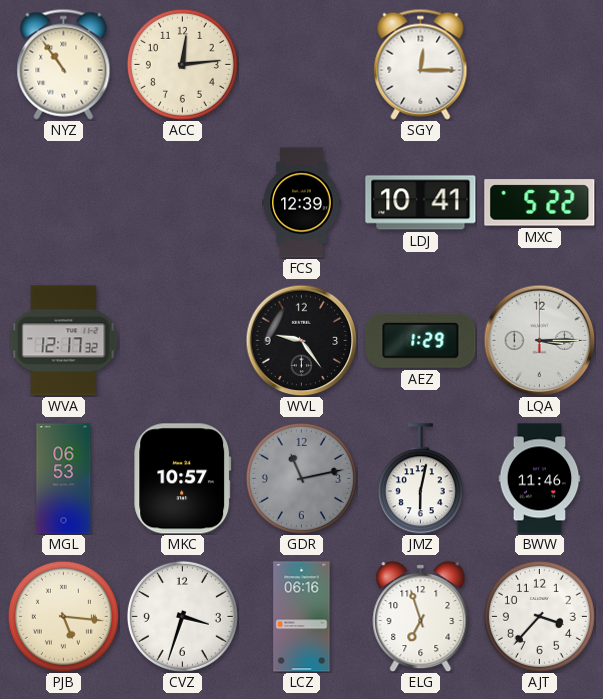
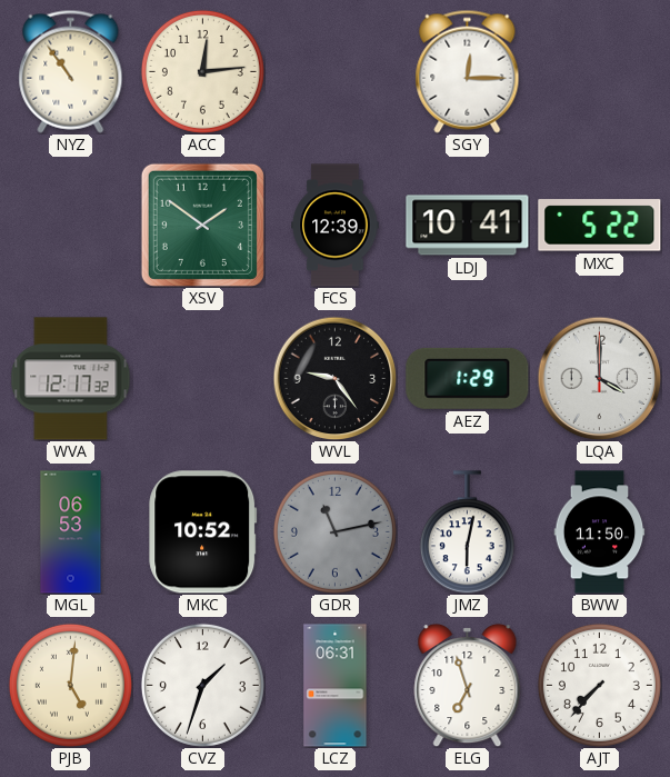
XSV: none -> 1:51
LQA: 3:15 -> 4:00
MKC: 10:57 -> 10:52
BWW: 11:46 -> 11:50
PJB: 5:16 -> 5:01
CVZ: 3:33 -> 1:33
LCZ: 06:16 -> 06:31
AJT: 3:37 -> 7:37
